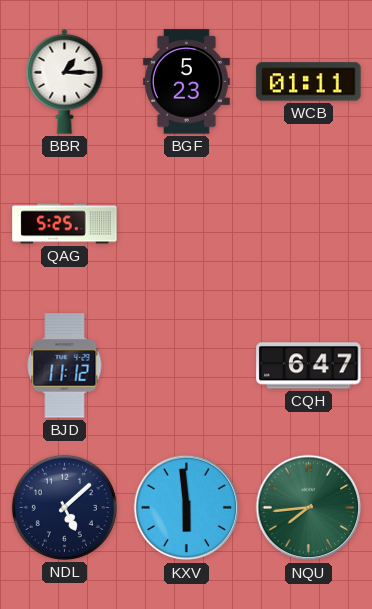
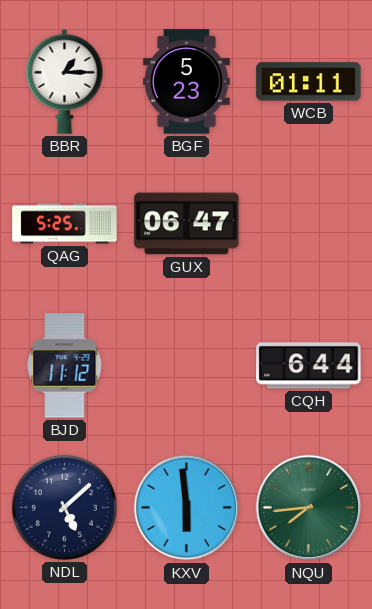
GUX: none -> 06:47
CQH: 6:47 -> 6:44
